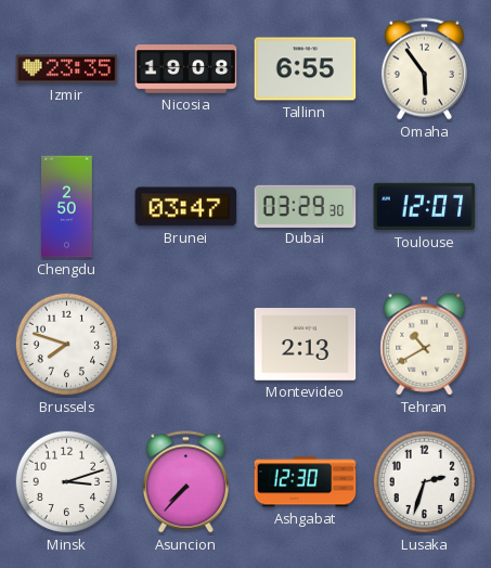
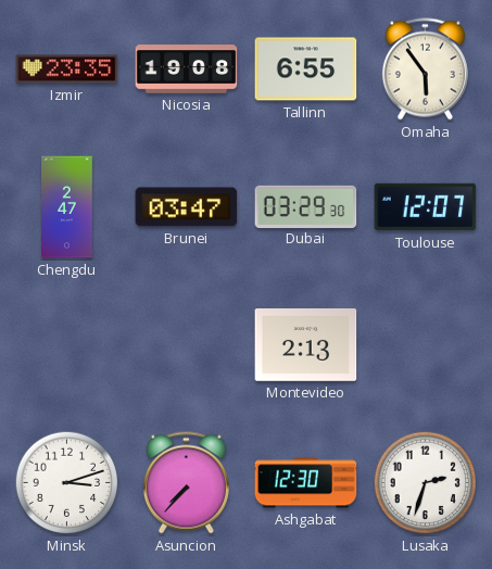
Chengdu: 2:50 -> 2:47
Brussels: 7:48 -> none
Tehran: 10:40 -> none
